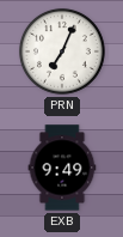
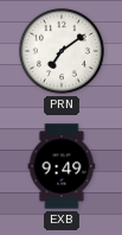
PRN: 7:04 -> 7:09
